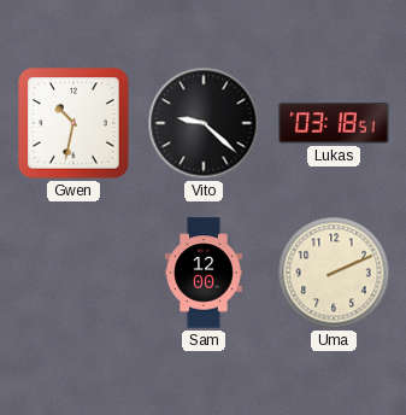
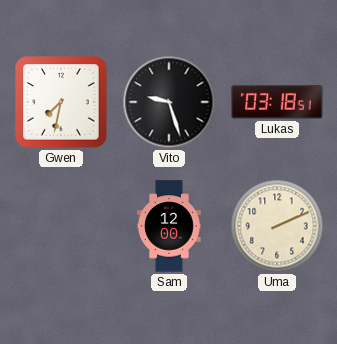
Gwen: 10:32 -> 7:32
Vito: 9:22 -> 9:27
